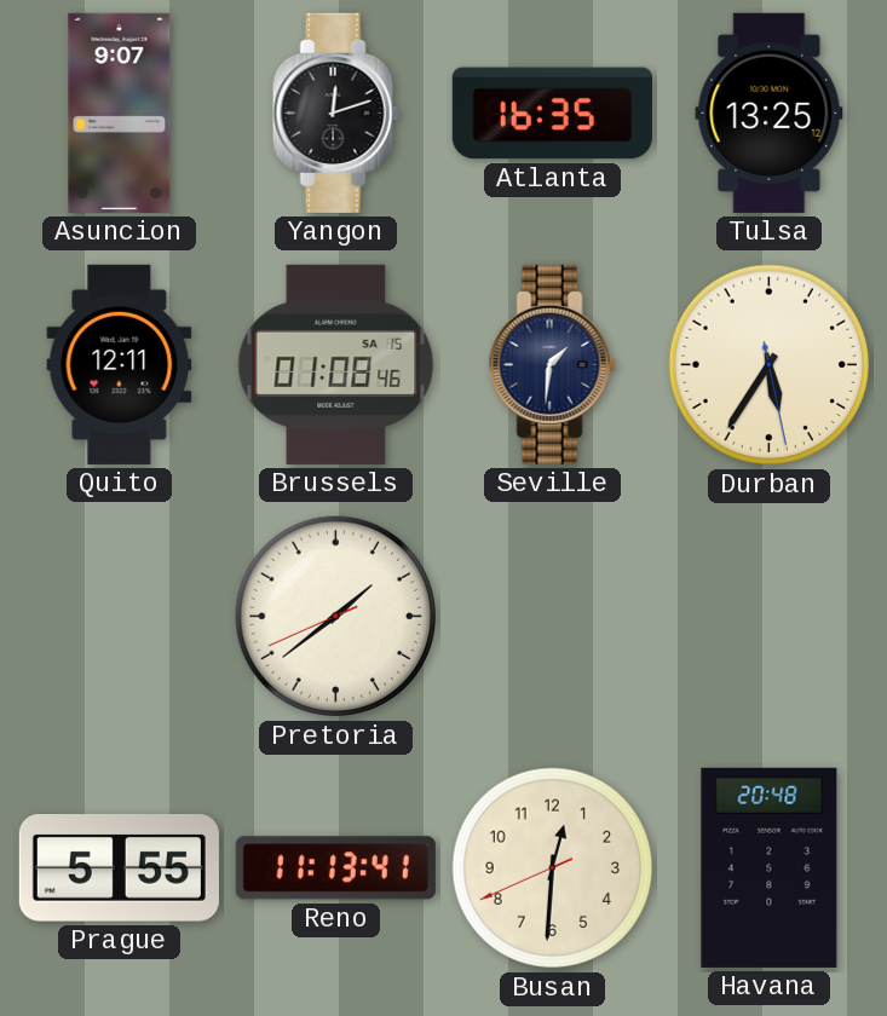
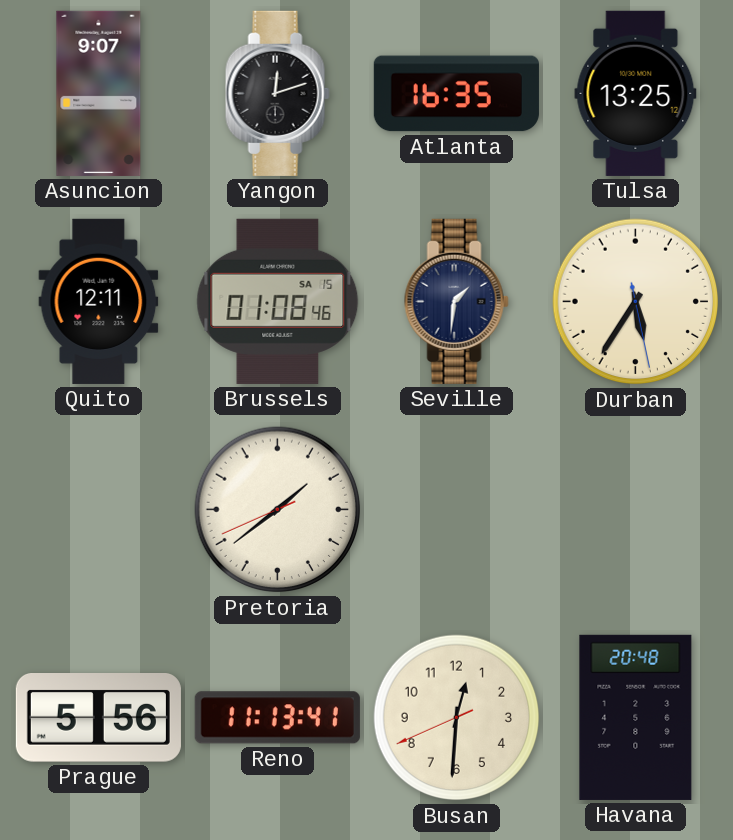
Prague: 5:55 -> 5:56
